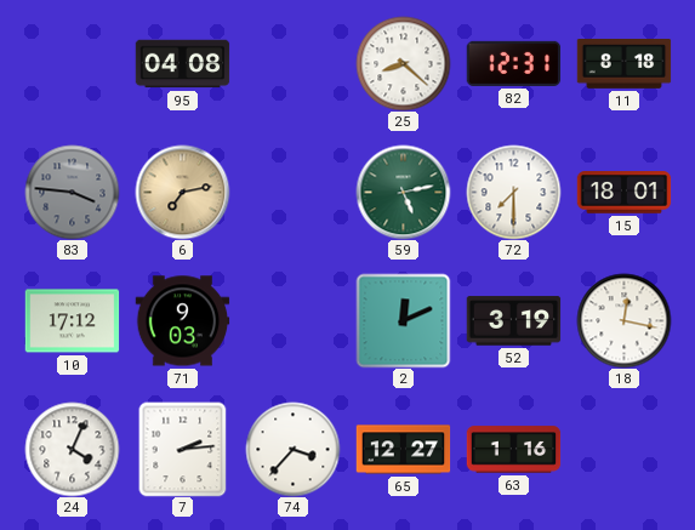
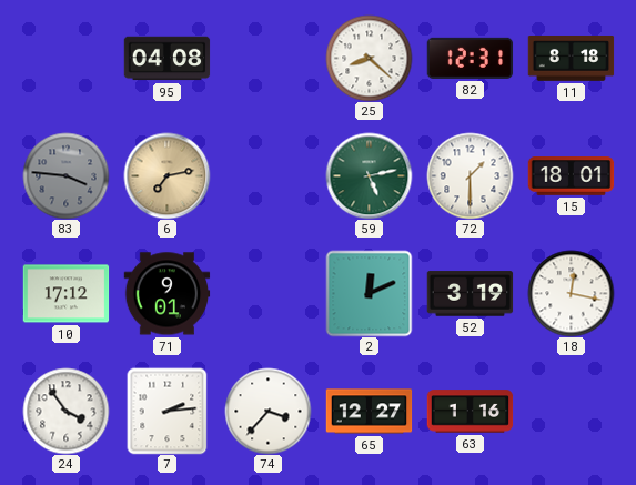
72: 7:30 -> 1:30
71: 9:03 -> 9:01
24: 4:04 -> 3:54
